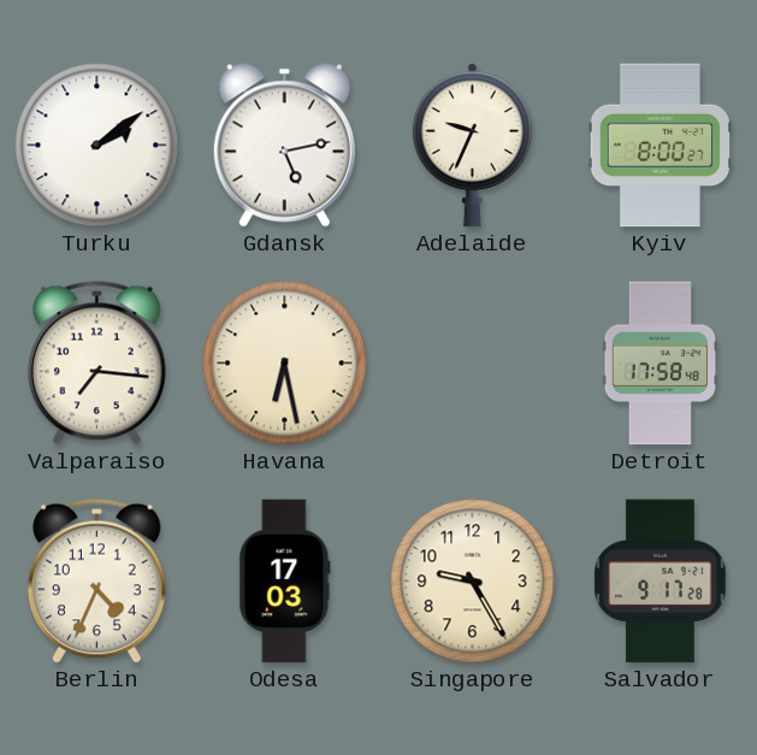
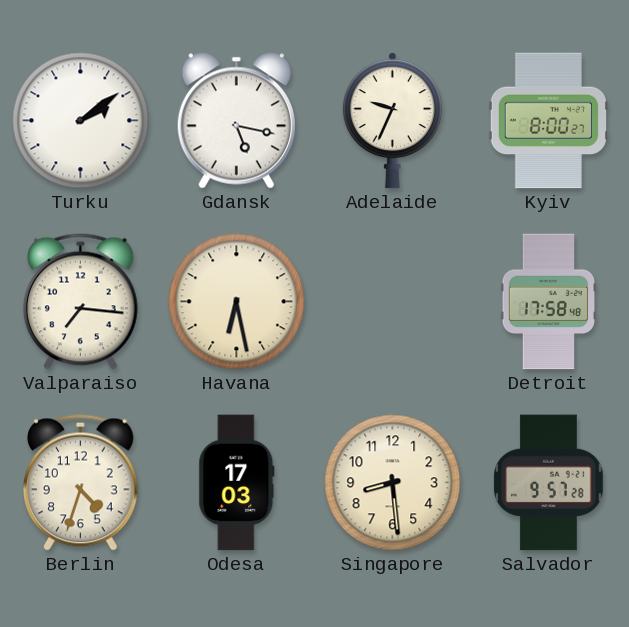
Gdansk: 5:13 -> 5:17
Berlin: 4:34 -> 4:33
Singapore: 9:25 -> 8:29
Salvador: 9:17 -> 9:57
